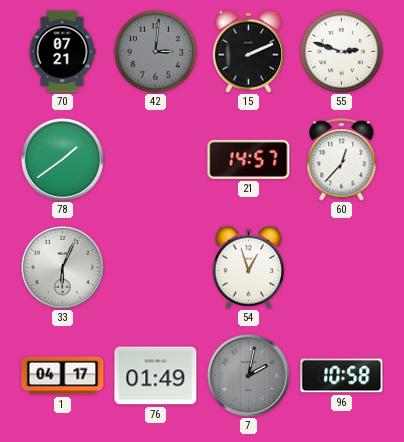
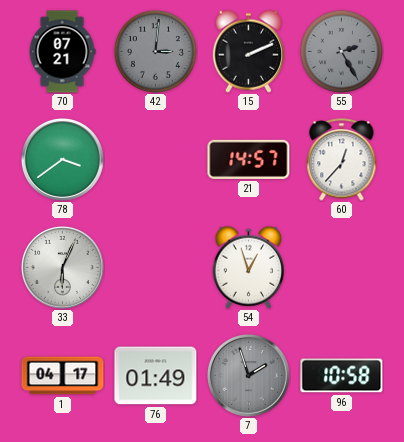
55: 2:48 -> 2:25
55 dial: white -> grey
78: 1:39 -> 3:39
7: 2:02 -> 1:57
